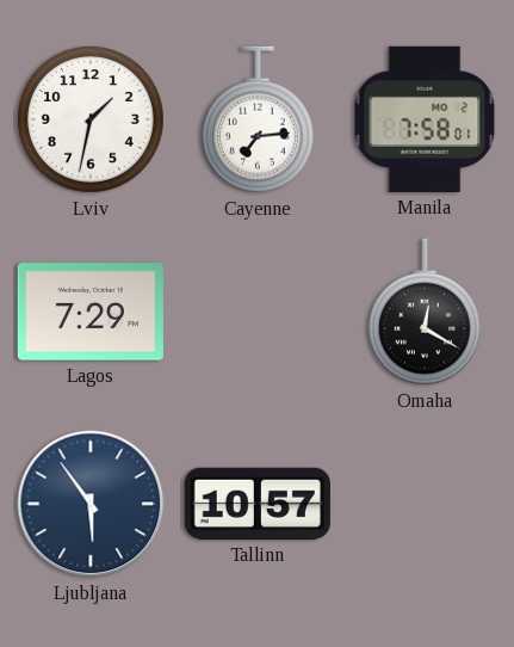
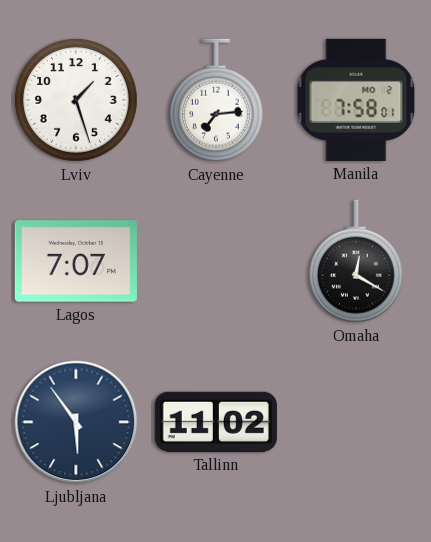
Lviv: 1:32 -> 1:27
Lagos: 7:29 -> 7:07
Tallinn: 10:57 -> 11:02
